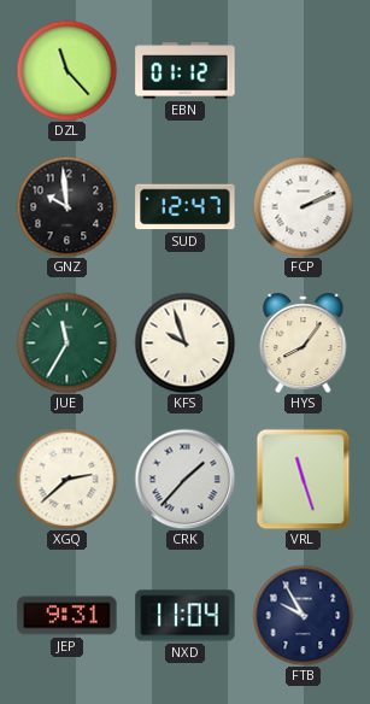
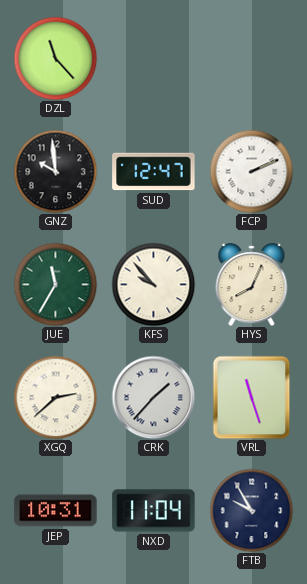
EBN: 01:12 -> none
KFS: 9:57 -> 9:53
HYS: 8:06 -> 8:04
JEP: 9:31 -> 10:31
